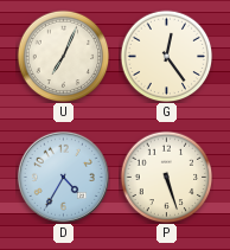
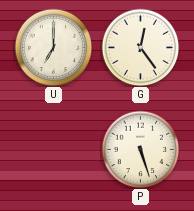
U: 7:04 -> 7:00
D: 4:35 -> none
